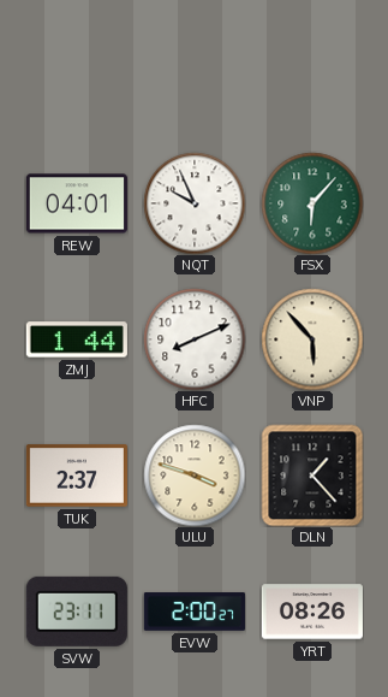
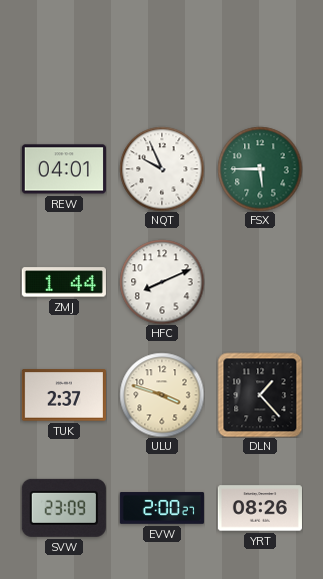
FSX: 6:07 -> 5:45
VNP: 5:53 -> none
SVW: 23:11 -> 23:09
